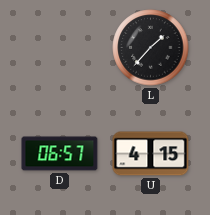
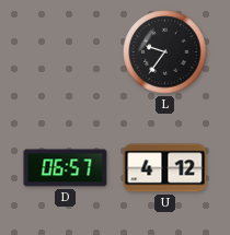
L: 1:37 -> 9:36
U: 4:15 -> 4:12
